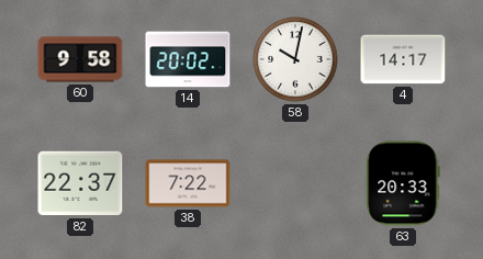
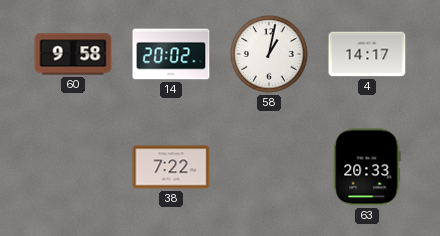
58: 10:02 -> 1:02
82: 22:37 -> none
